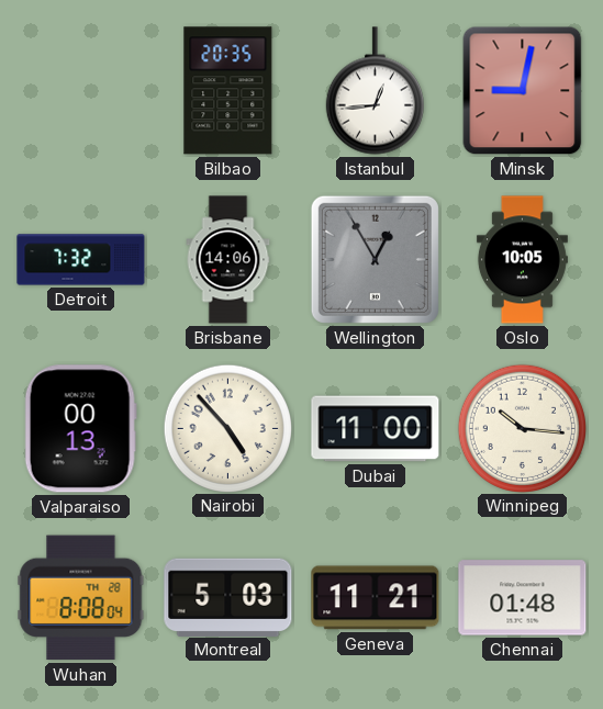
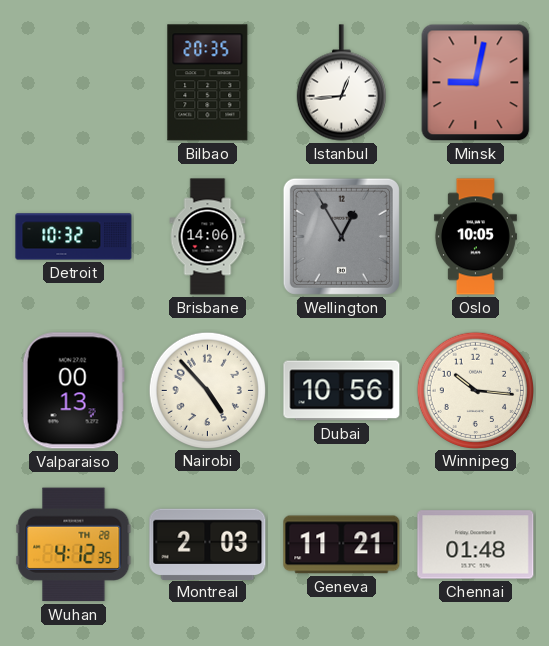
Detroit: 7:32 -> 10:32
Dubai: 11:00 -> 10:56
Wuhan: 8:08 -> 4:12
Montreal: 5:03 -> 2:03
